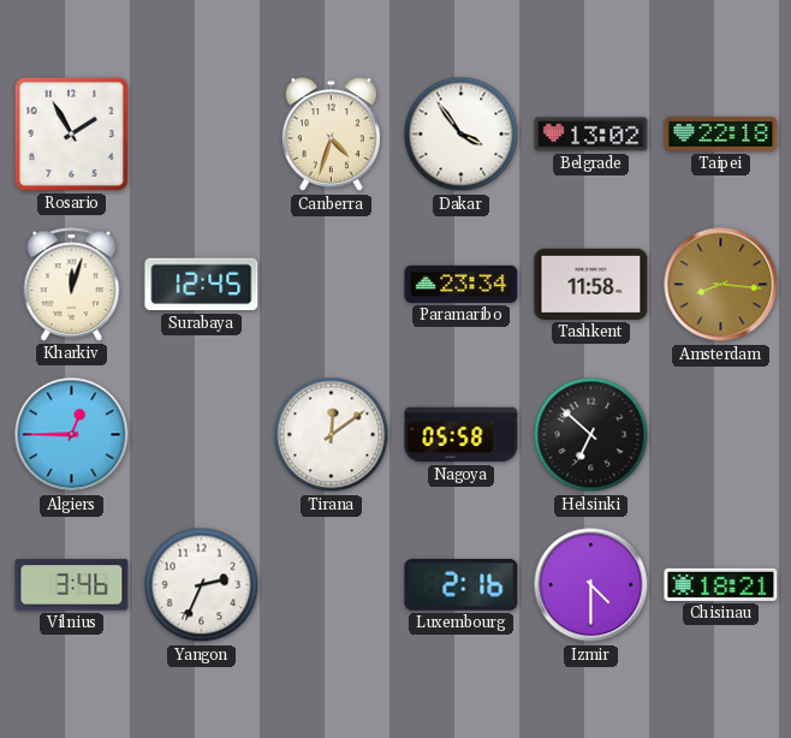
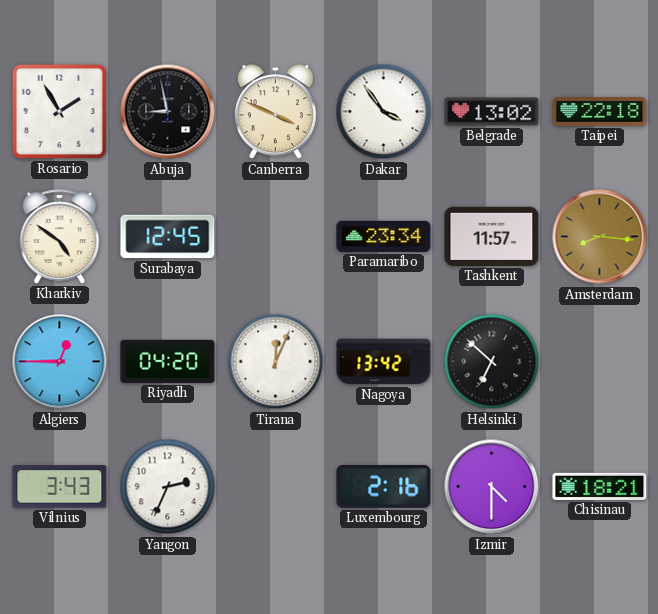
Abuja: none -> 8:58
Canberra: 4:33 -> 3:49
Kharkiv: 12:03 -> 4:51
Tashkent: 11:58 -> 11:57
Riyadh: none -> 04:20
Tirana: 12:09 -> 12:04
Nagoya: 05:58 -> 13:42
Vilnius: 3:46 -> 3:43
